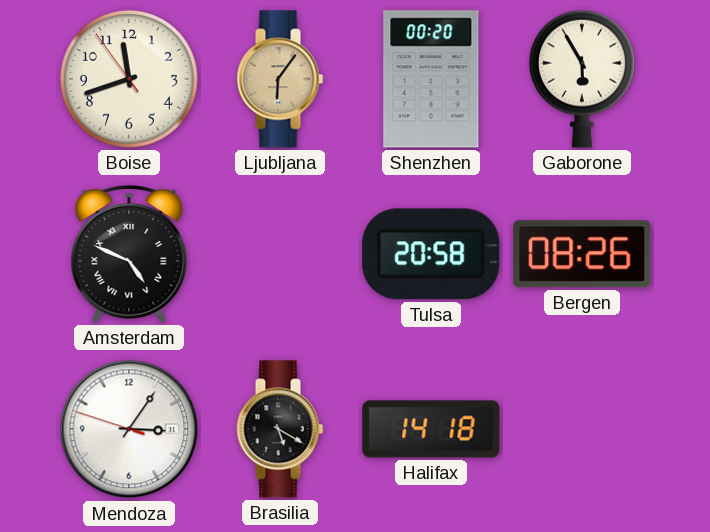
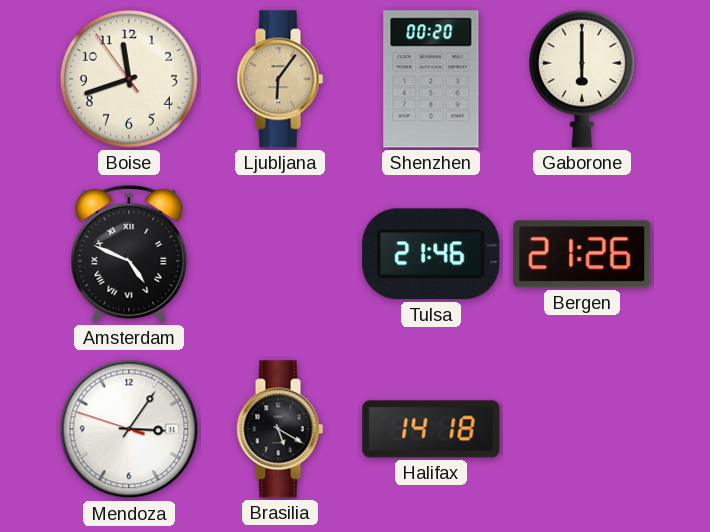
Gaborone: 5:55 -> 6:00
Tulsa: 20:58 -> 21:46
Bergen: 08:26 -> 21:26
